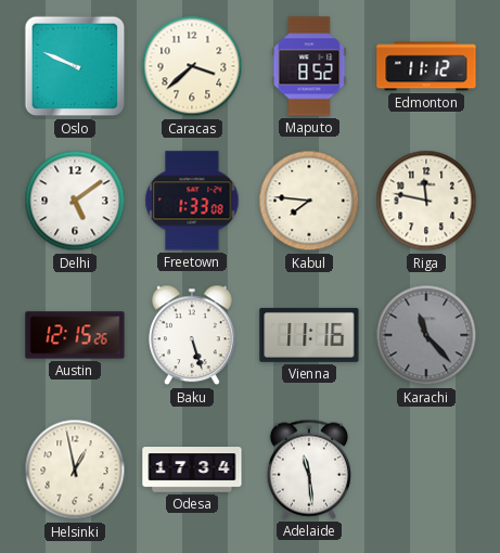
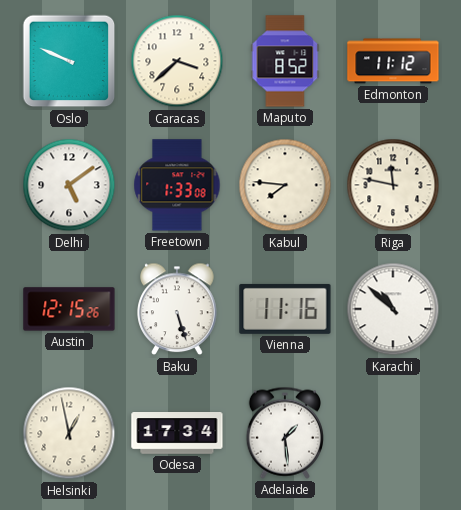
Karachi: 11:23 -> 10:52
Karachi dial: grey -> white
Adelaide: 11:29 -> 1:29
